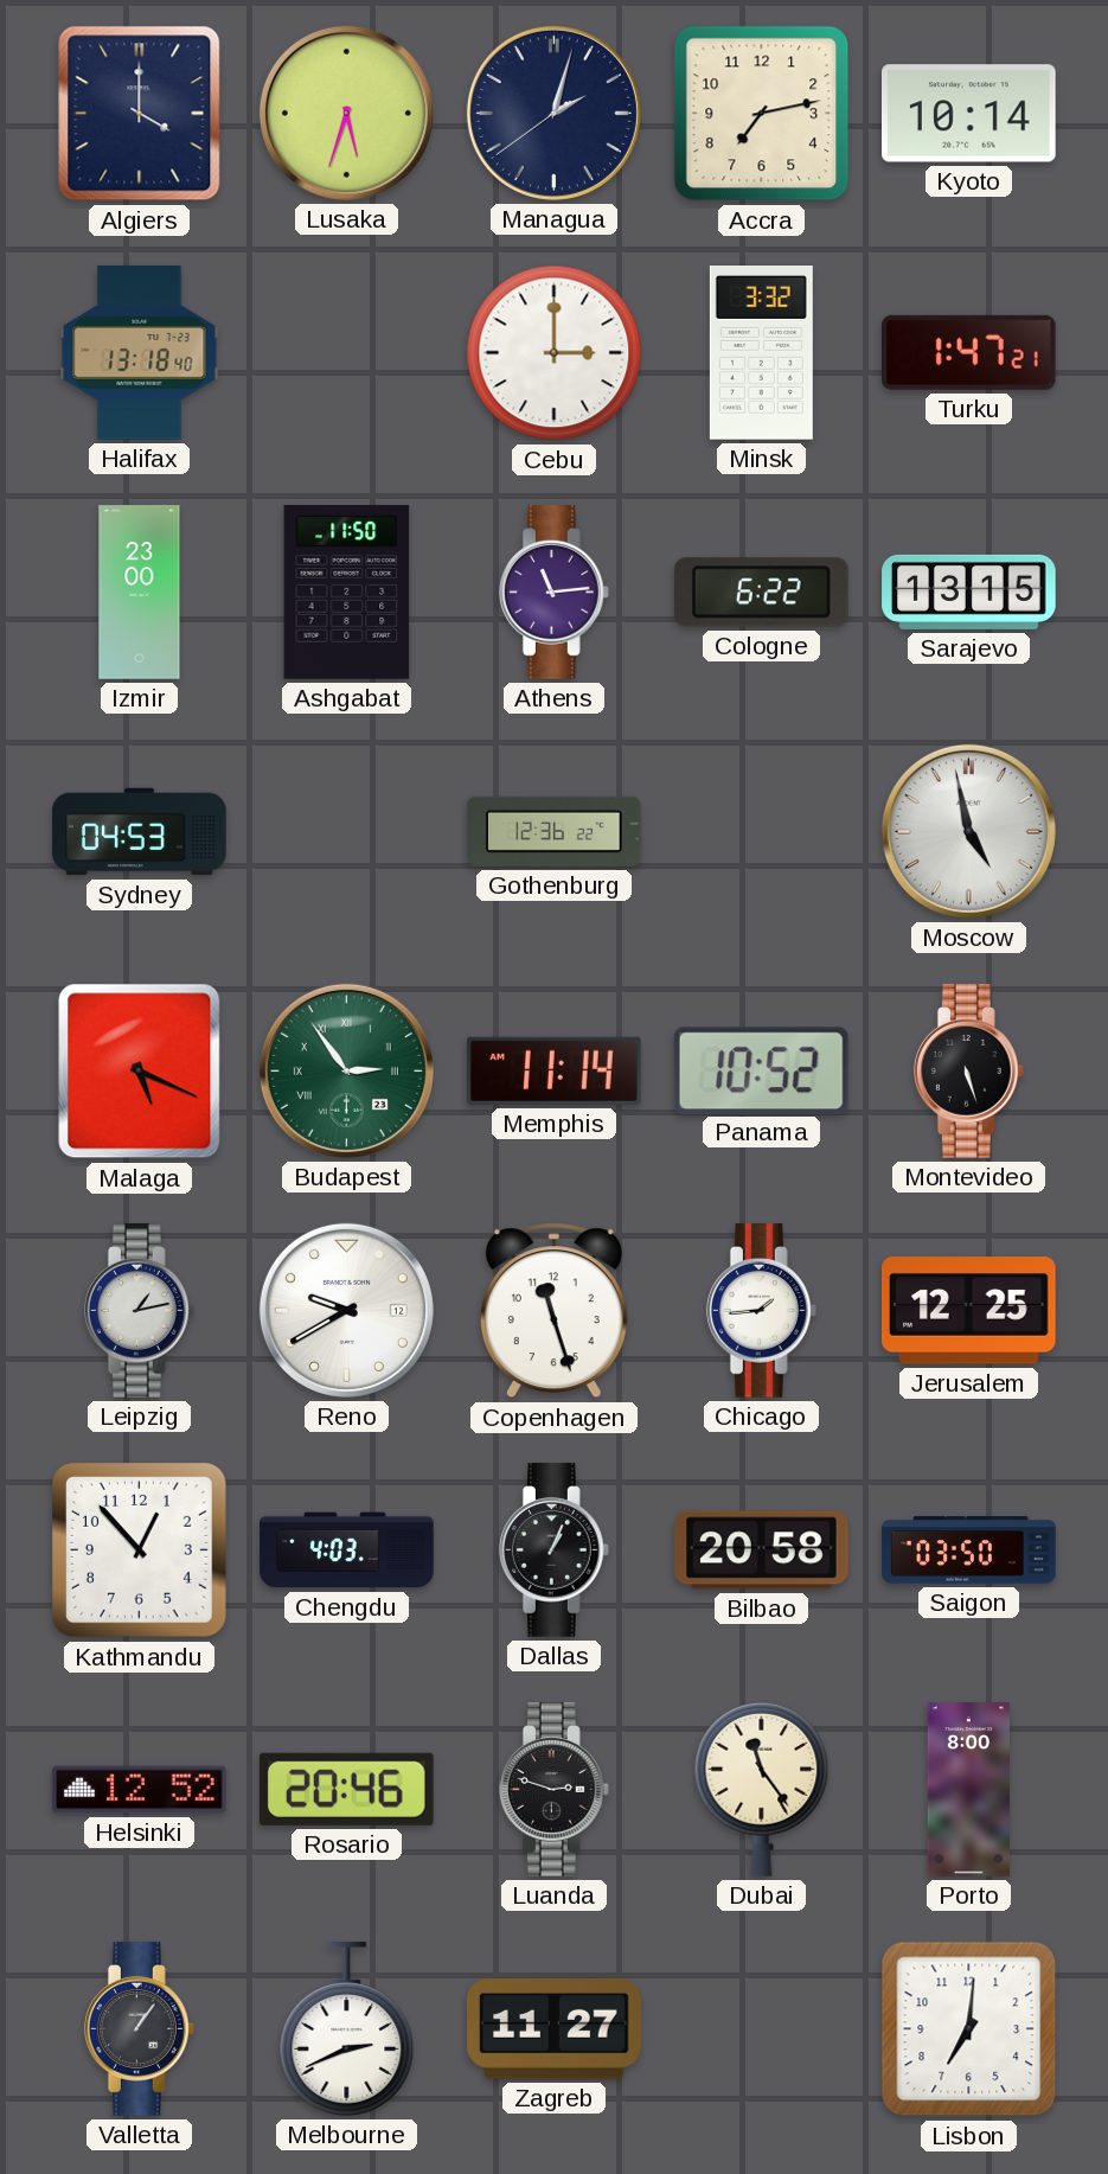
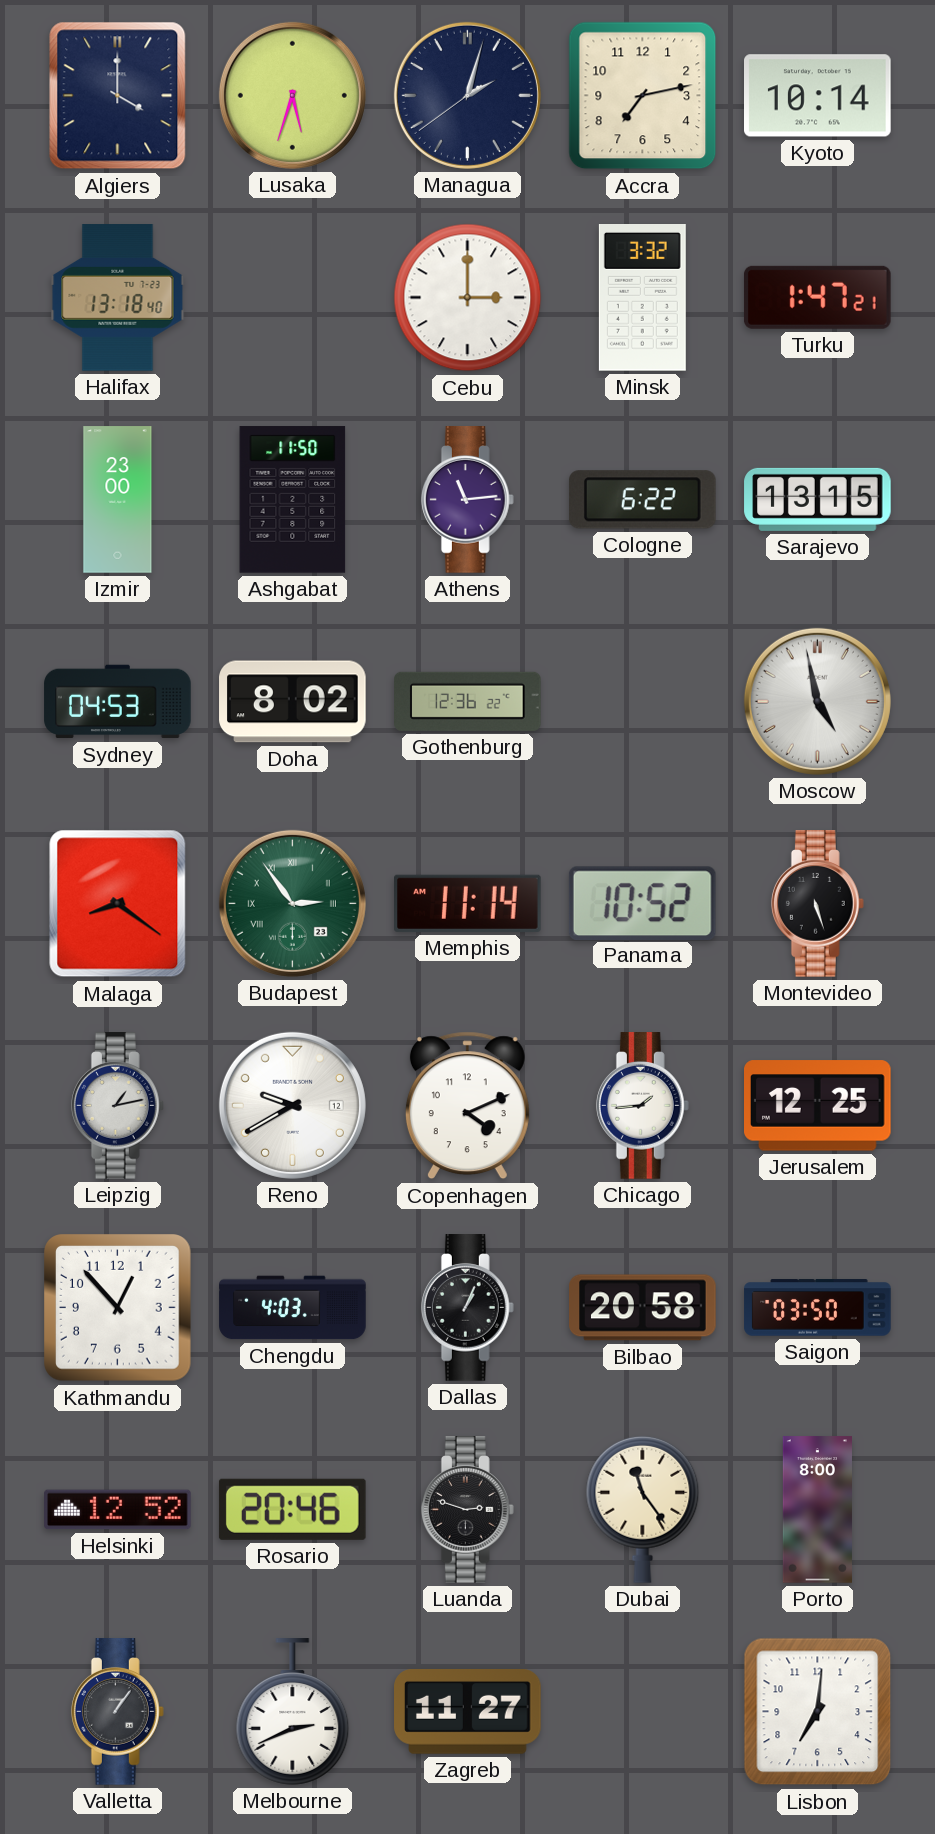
Doha: none -> 8:02
Malaga: 5:19 -> 8:21
Copenhagen: 11:27 -> 4:11
